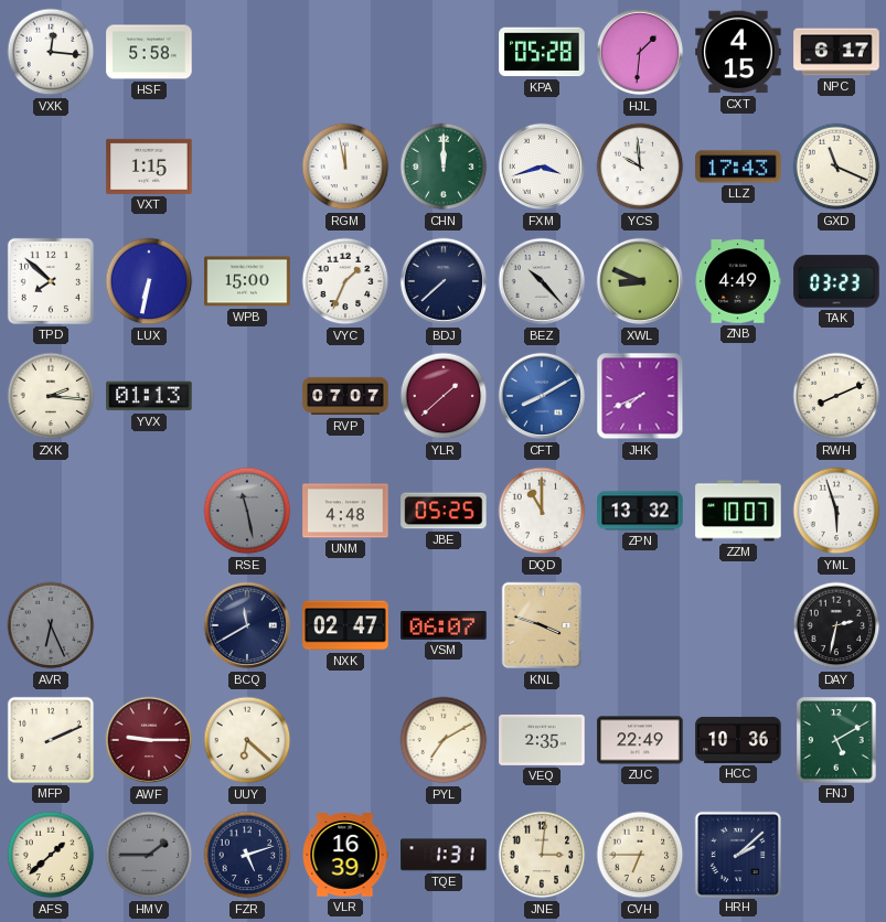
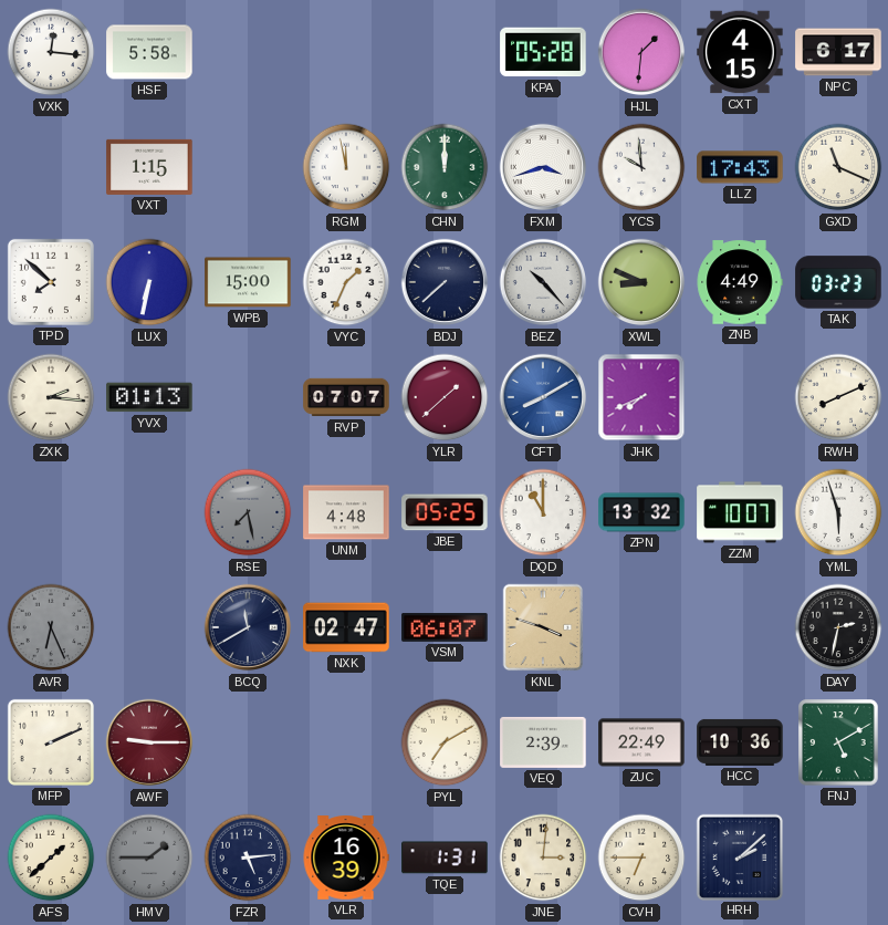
RSE: 11:28 -> 7:28
UUY: 6:22 -> none
VEQ: 2:35 -> 2:39
FZR: 5:12 -> 5:14
